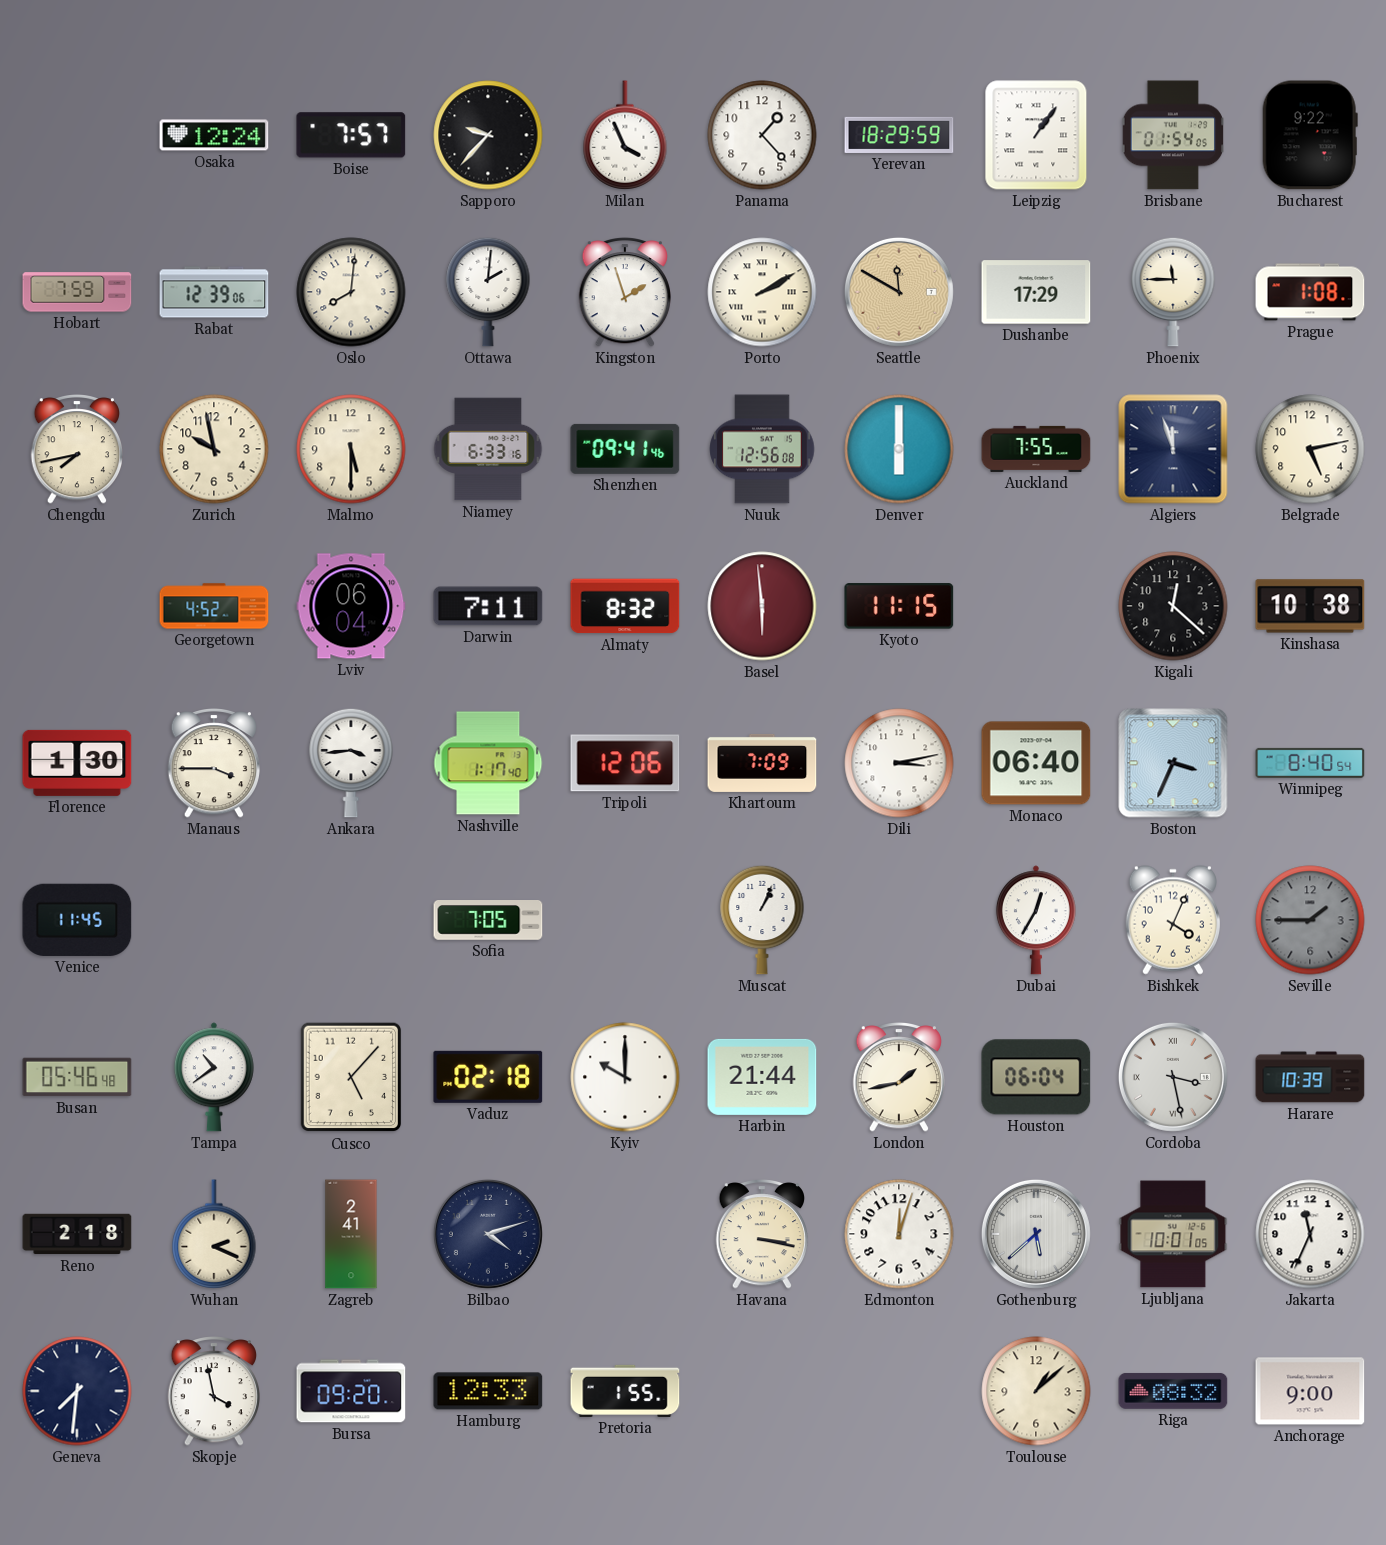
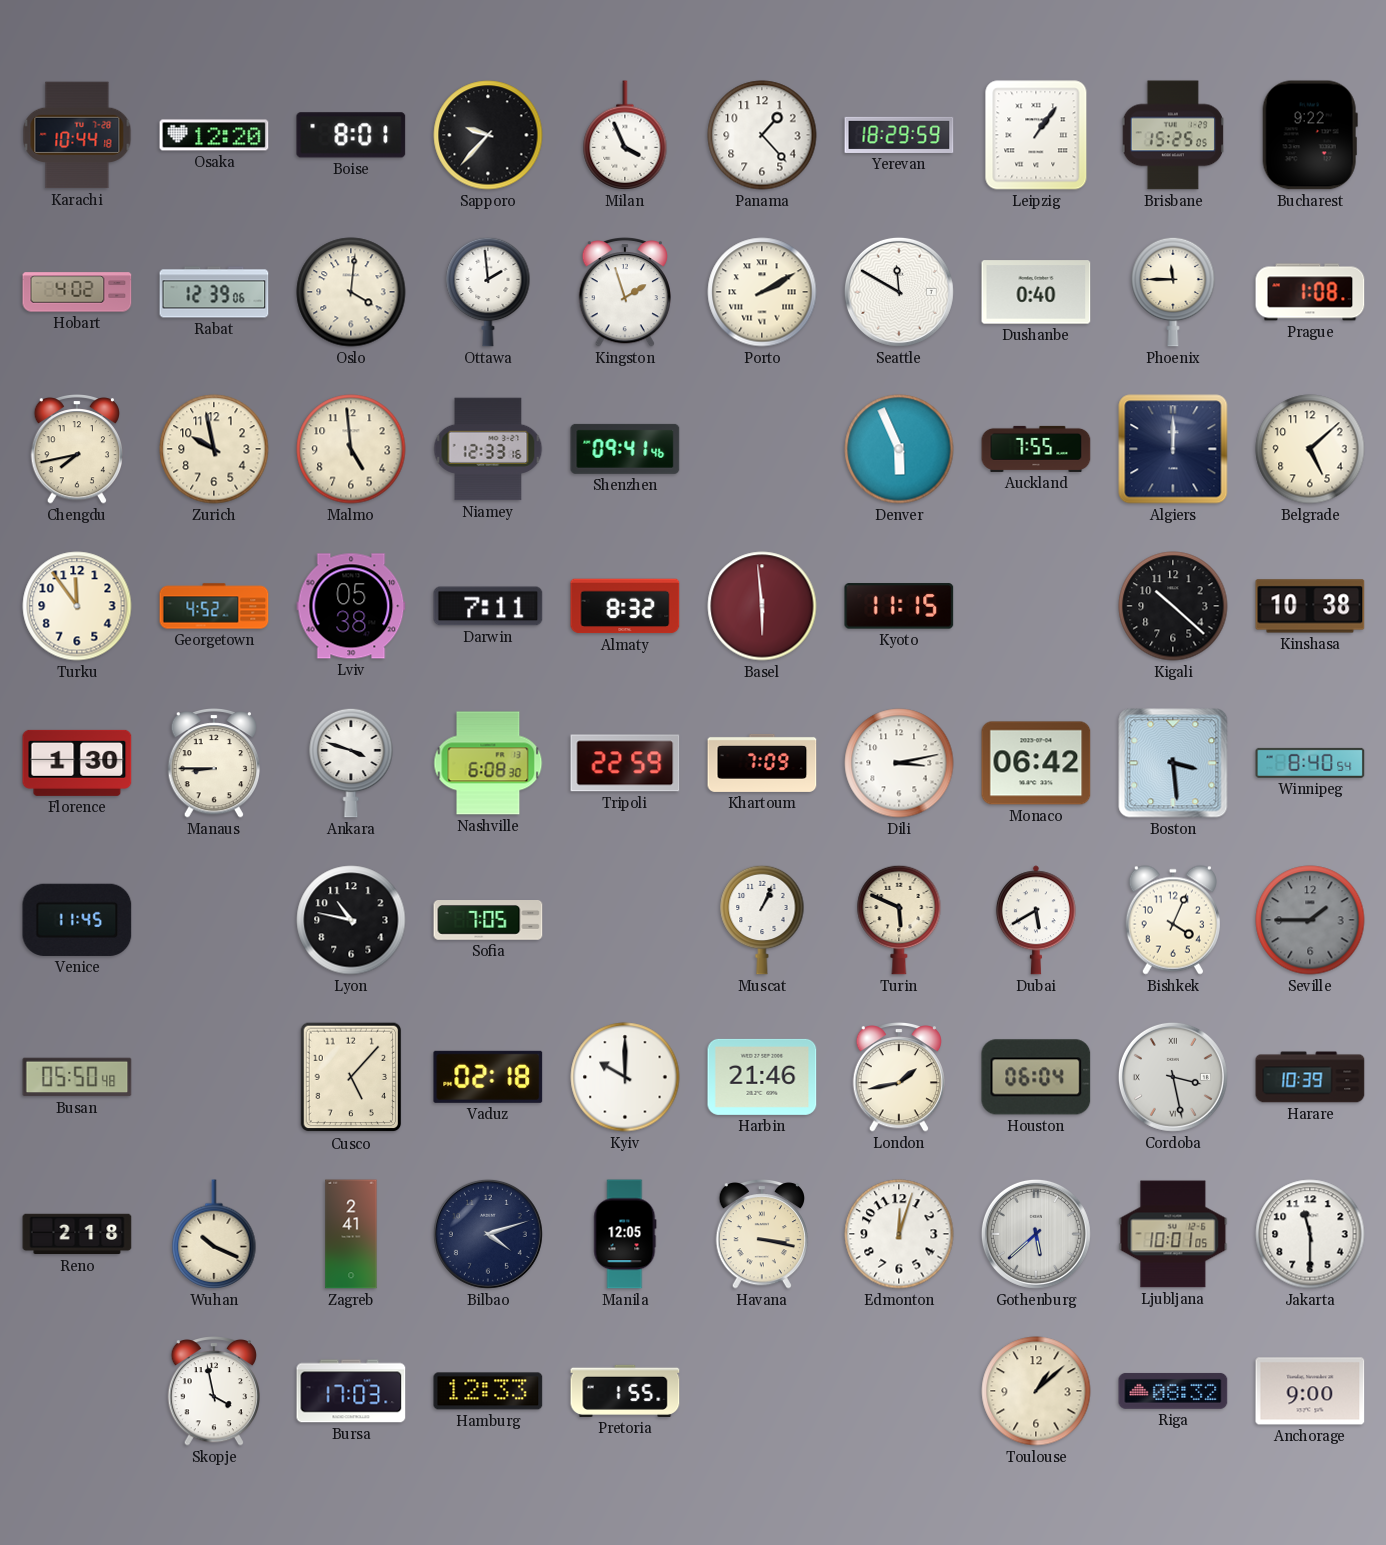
Karachi: none -> 10:44
Osaka: 12:24 -> 12:20
Boise: 7:57 -> 8:01
Brisbane: 01:54 -> 15:25
Hobart: 7:59 -> 4:02
Oslo: 8:01 -> 4:01
Ottawa: 2:01 -> 1:59
Seattle dial: champagne -> white
Dushanbe: 17:29 -> 0:40
Malmo: 5:30 -> 4:59
Niamey: 6:33 -> 12:33
Nuuk: 12:56 -> none
Denver: 6:00 -> 5:56
Algiers: 11:57 -> 12:00
Belgrade: 5:13 -> 5:08
Turku: none -> 11:54
Lviv: 06:04 -> 05:38
Kigali: 12:22 -> 10:22
Manaus: 3:45 -> 8:45
Ankara: 3:44 -> 3:48
Nashville: 1:17 -> 6:08
Tripoli: 12:06 -> 22:59
Monaco: 06:40 -> 06:42
Boston: 3:34 -> 3:29
Lyon: none -> 10:47
Turin: none -> 5:49
Dubai: 12:35 -> 5:40
Busan: 05:46 -> 05:50
Tampa: 10:39 -> none
Harbin: 21:44 -> 21:46
Wuhan: 2:19 -> 10:19
Manila: none -> 12:05
Jakarta: 11:34 -> 11:30
Geneva: 7:31 -> none
Bursa: 09:20 -> 17:03
